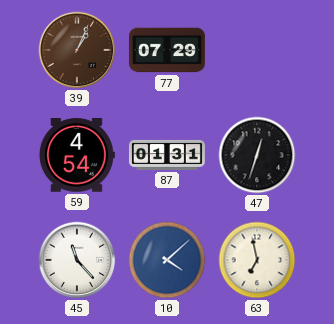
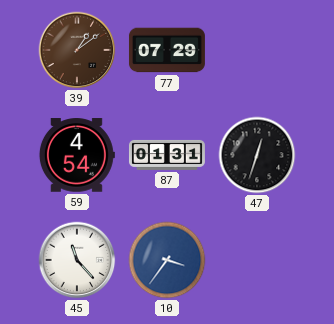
39: 1:04 -> 1:09
10: 4:08 -> 3:36
63: 6:58 -> none
